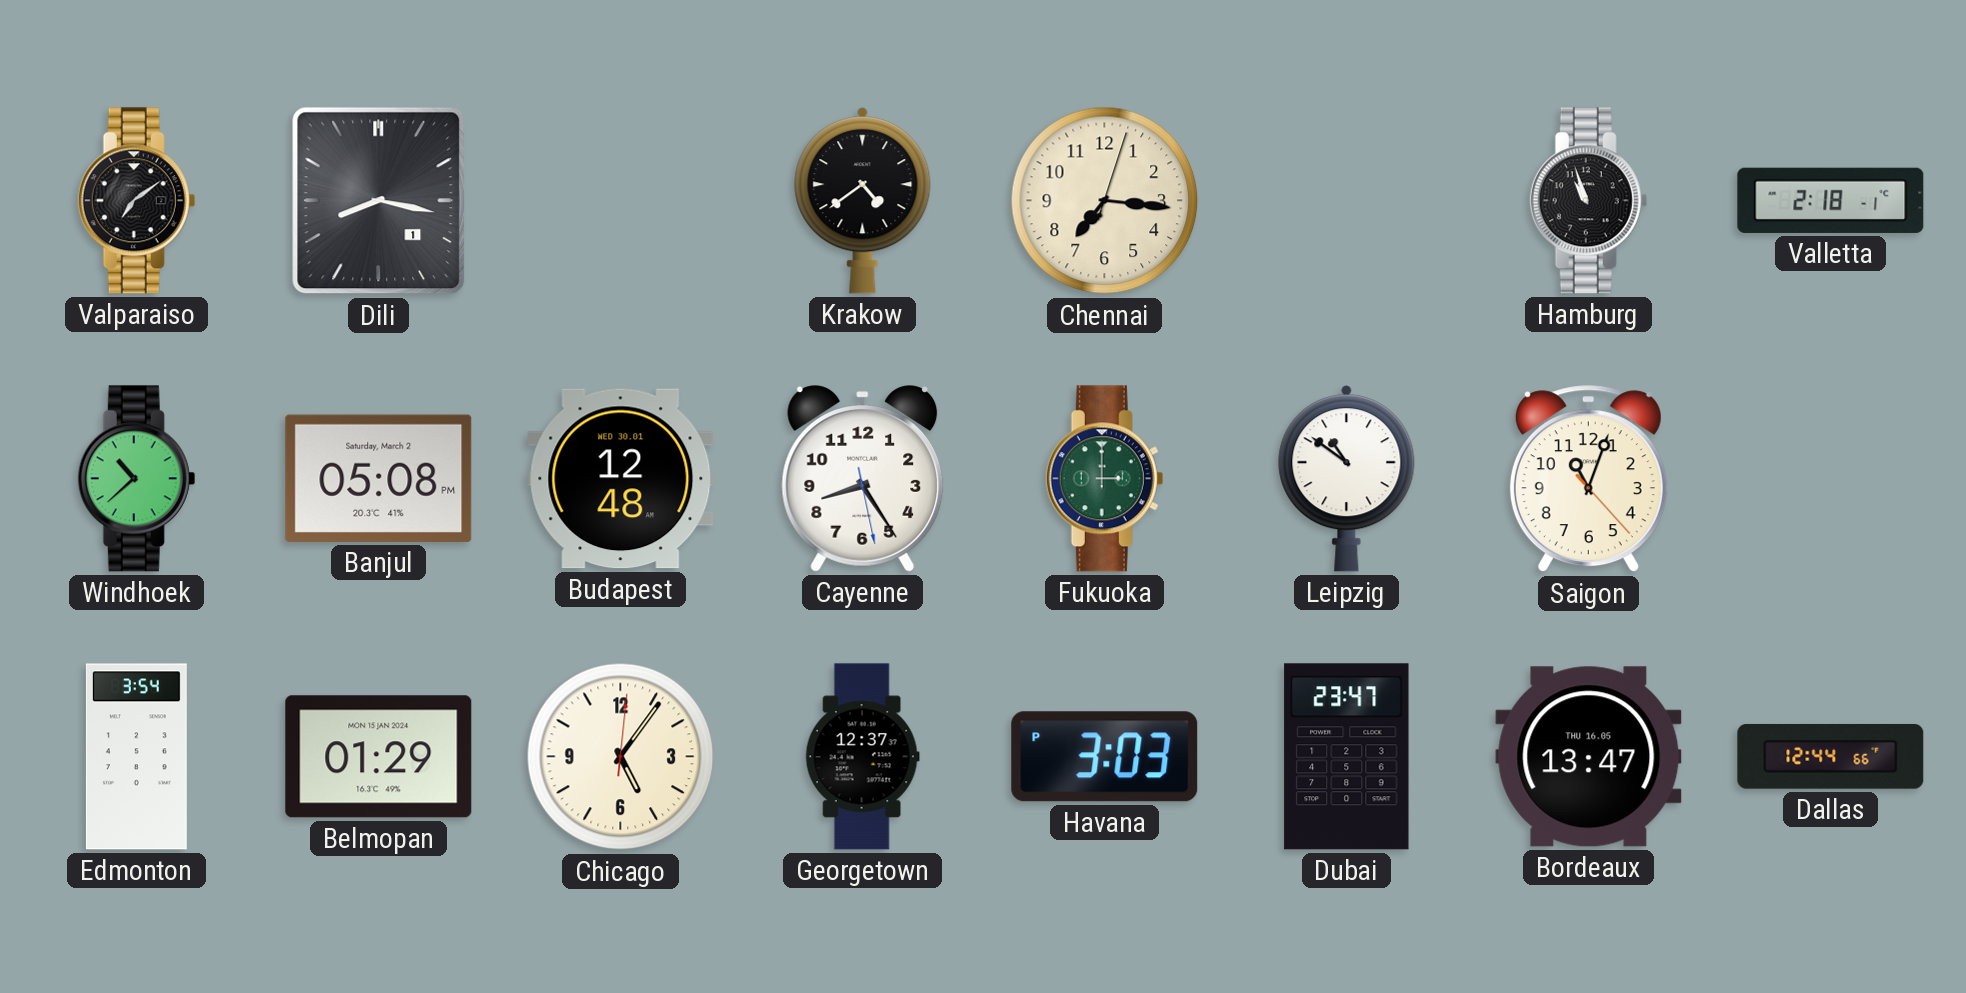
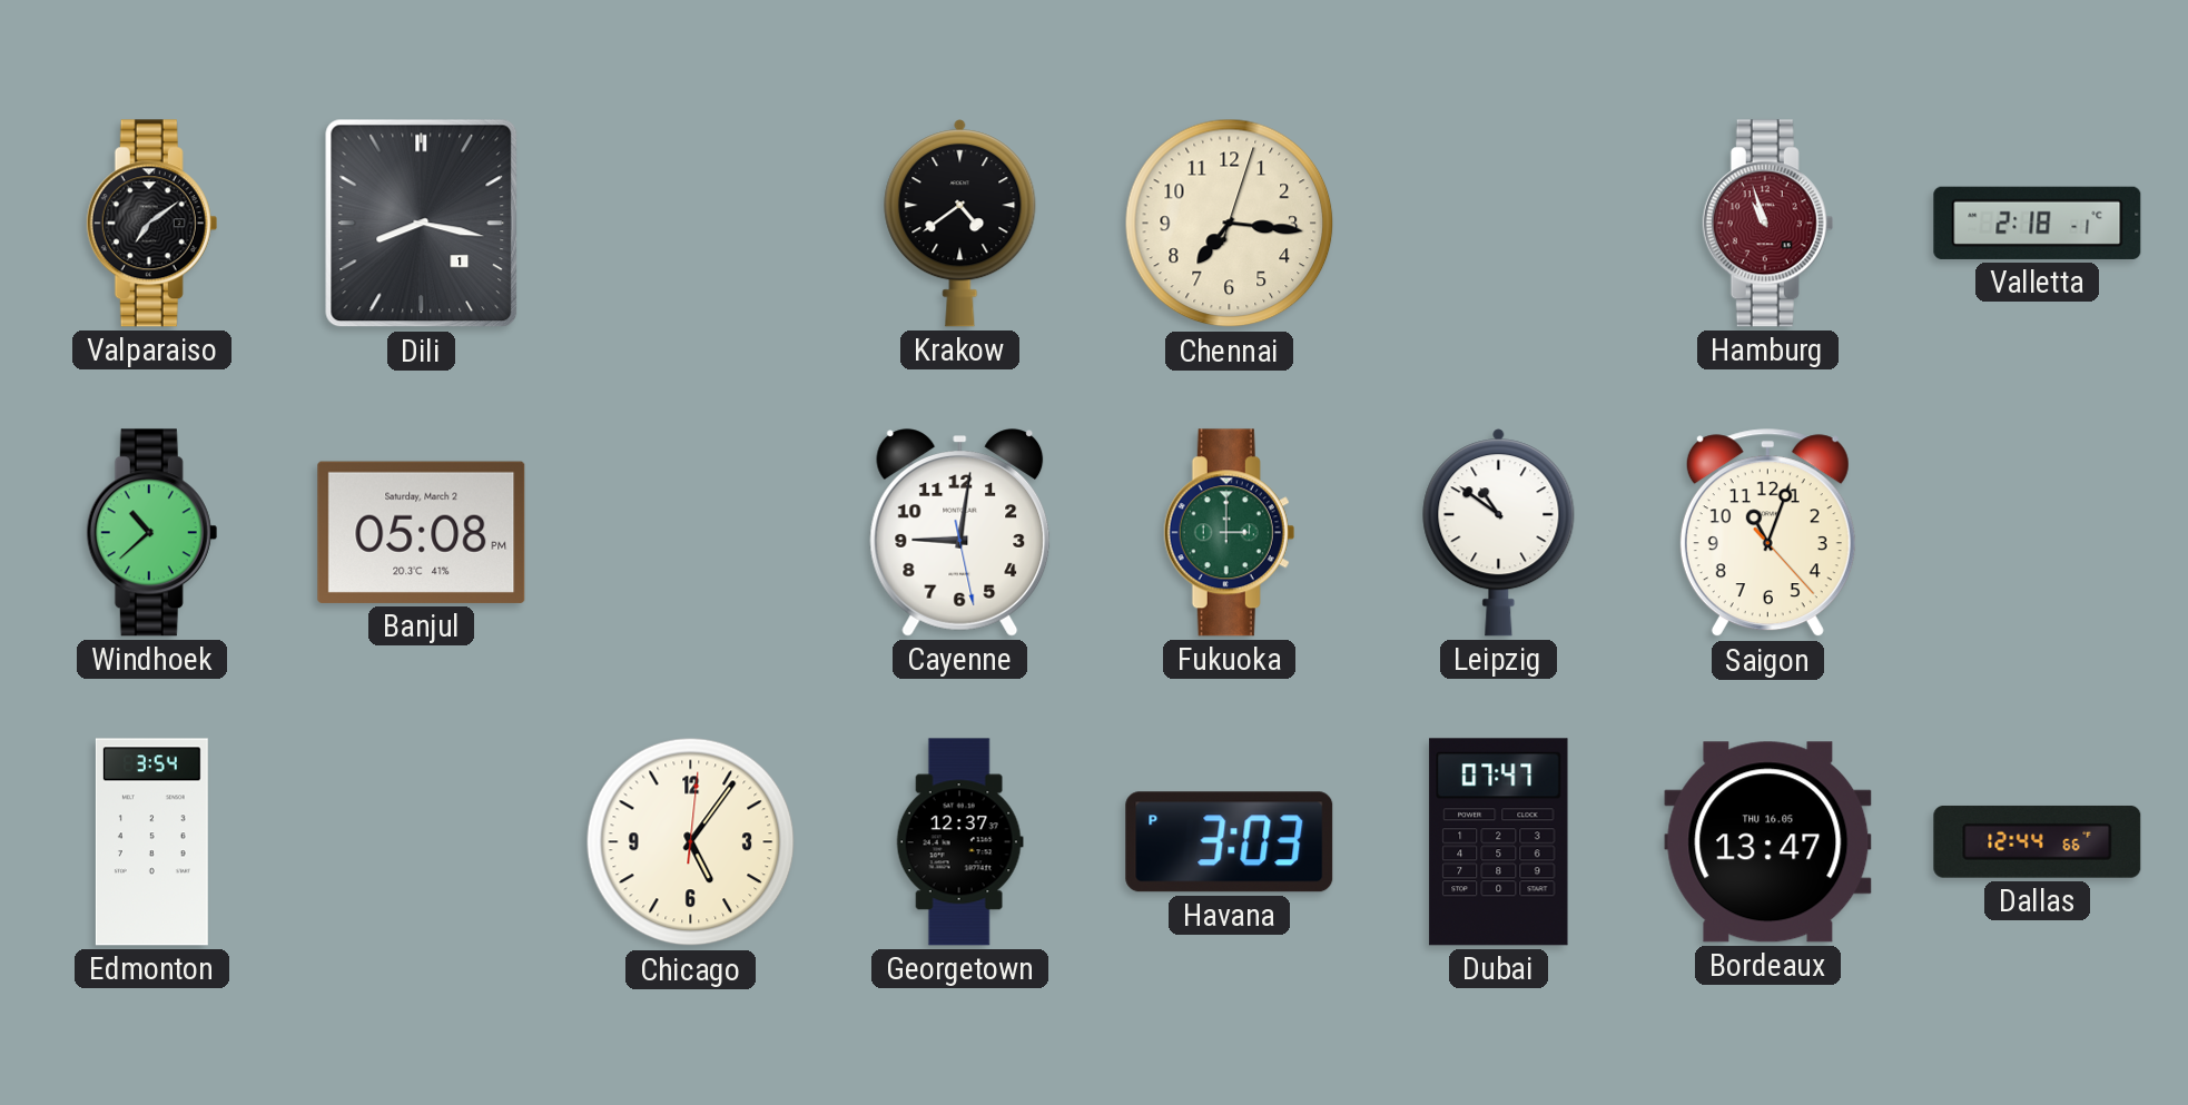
Hamburg dial: black -> burgundy
Budapest: 12:48 -> none
Cayenne: 8:24 -> 9:01
Belmopan: 01:29 -> none
Dubai: 23:47 -> 07:47
